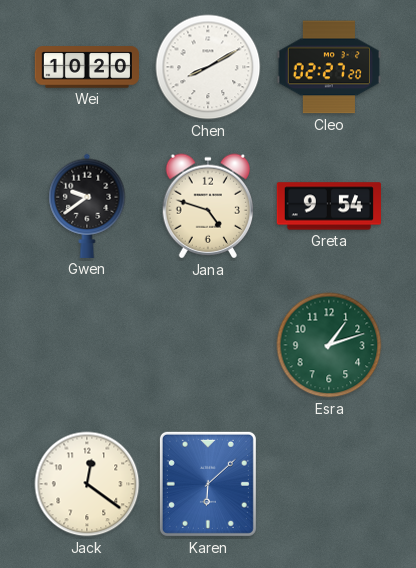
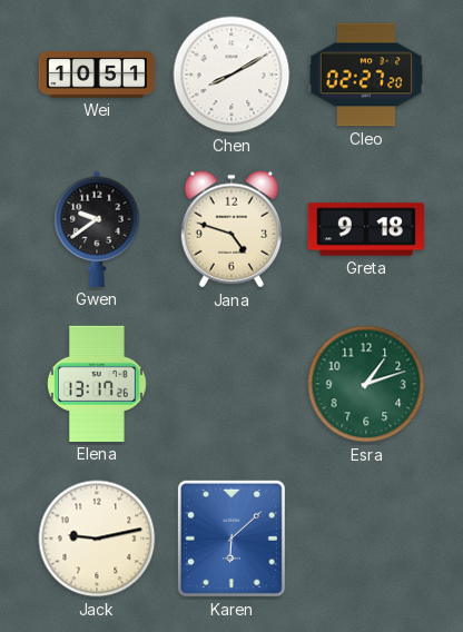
Wei: 10:20 -> 10:51
Greta: 9:54 -> 9:18
Elena: none -> 13:17
Jack: 12:21 -> 9:13
